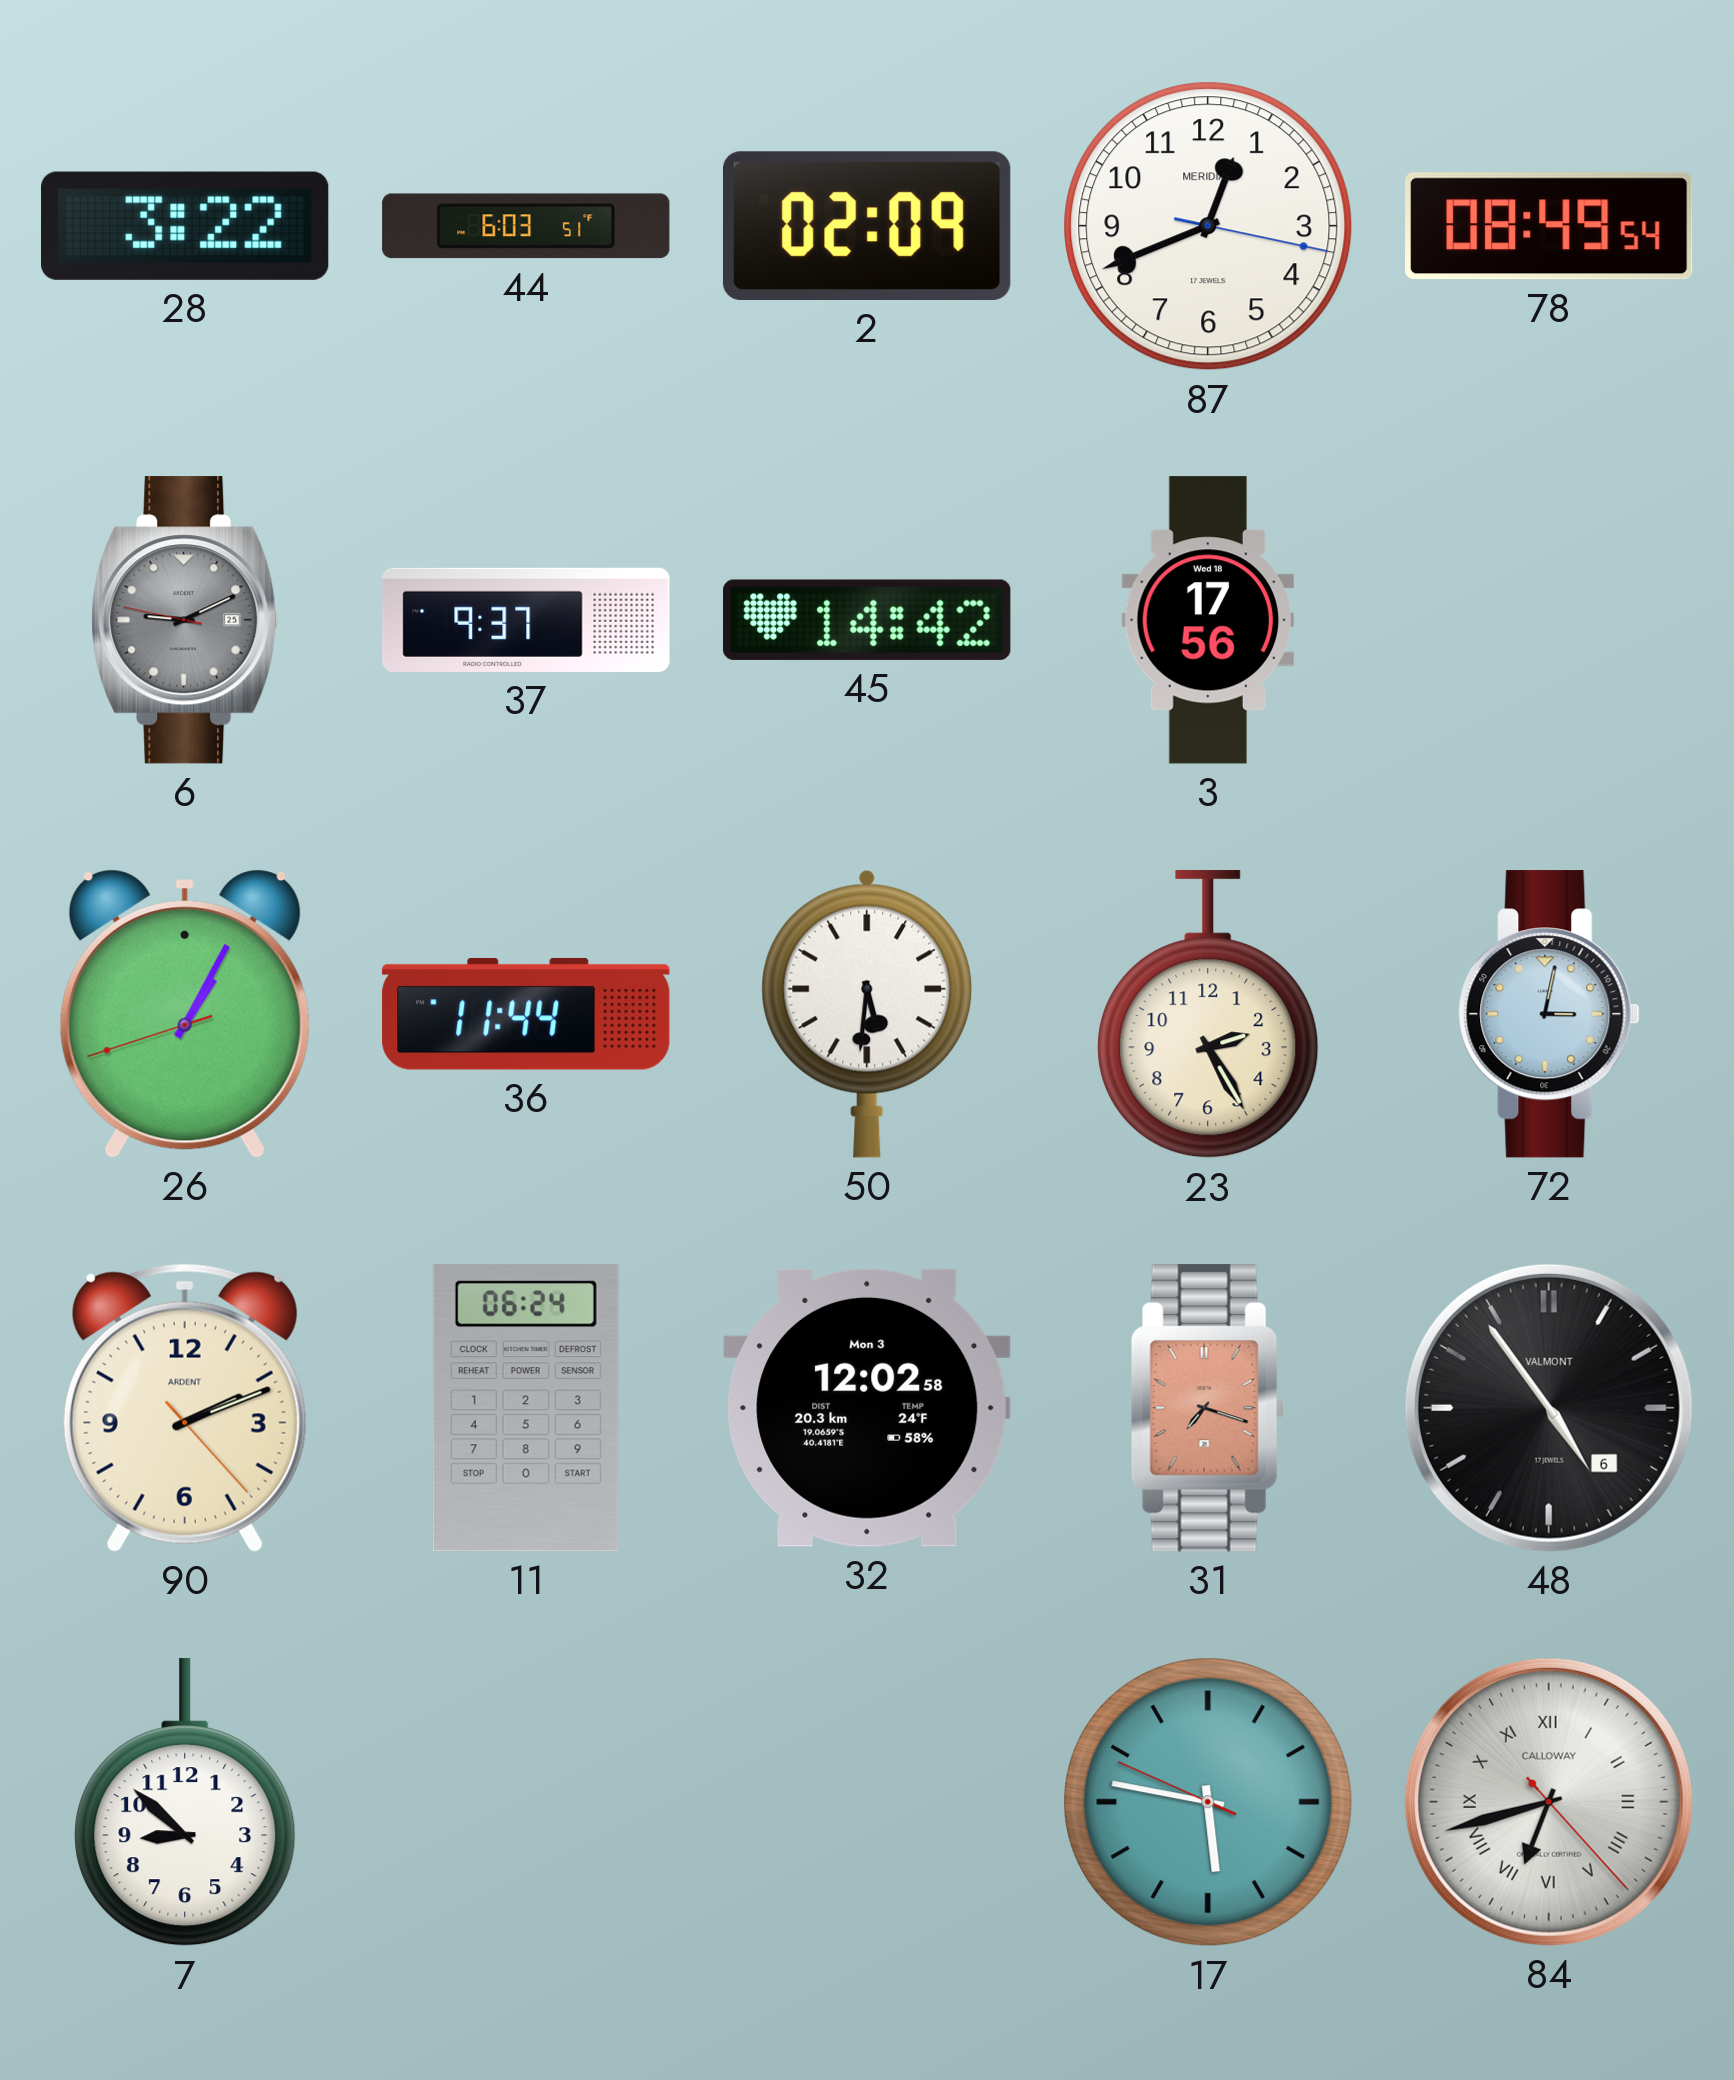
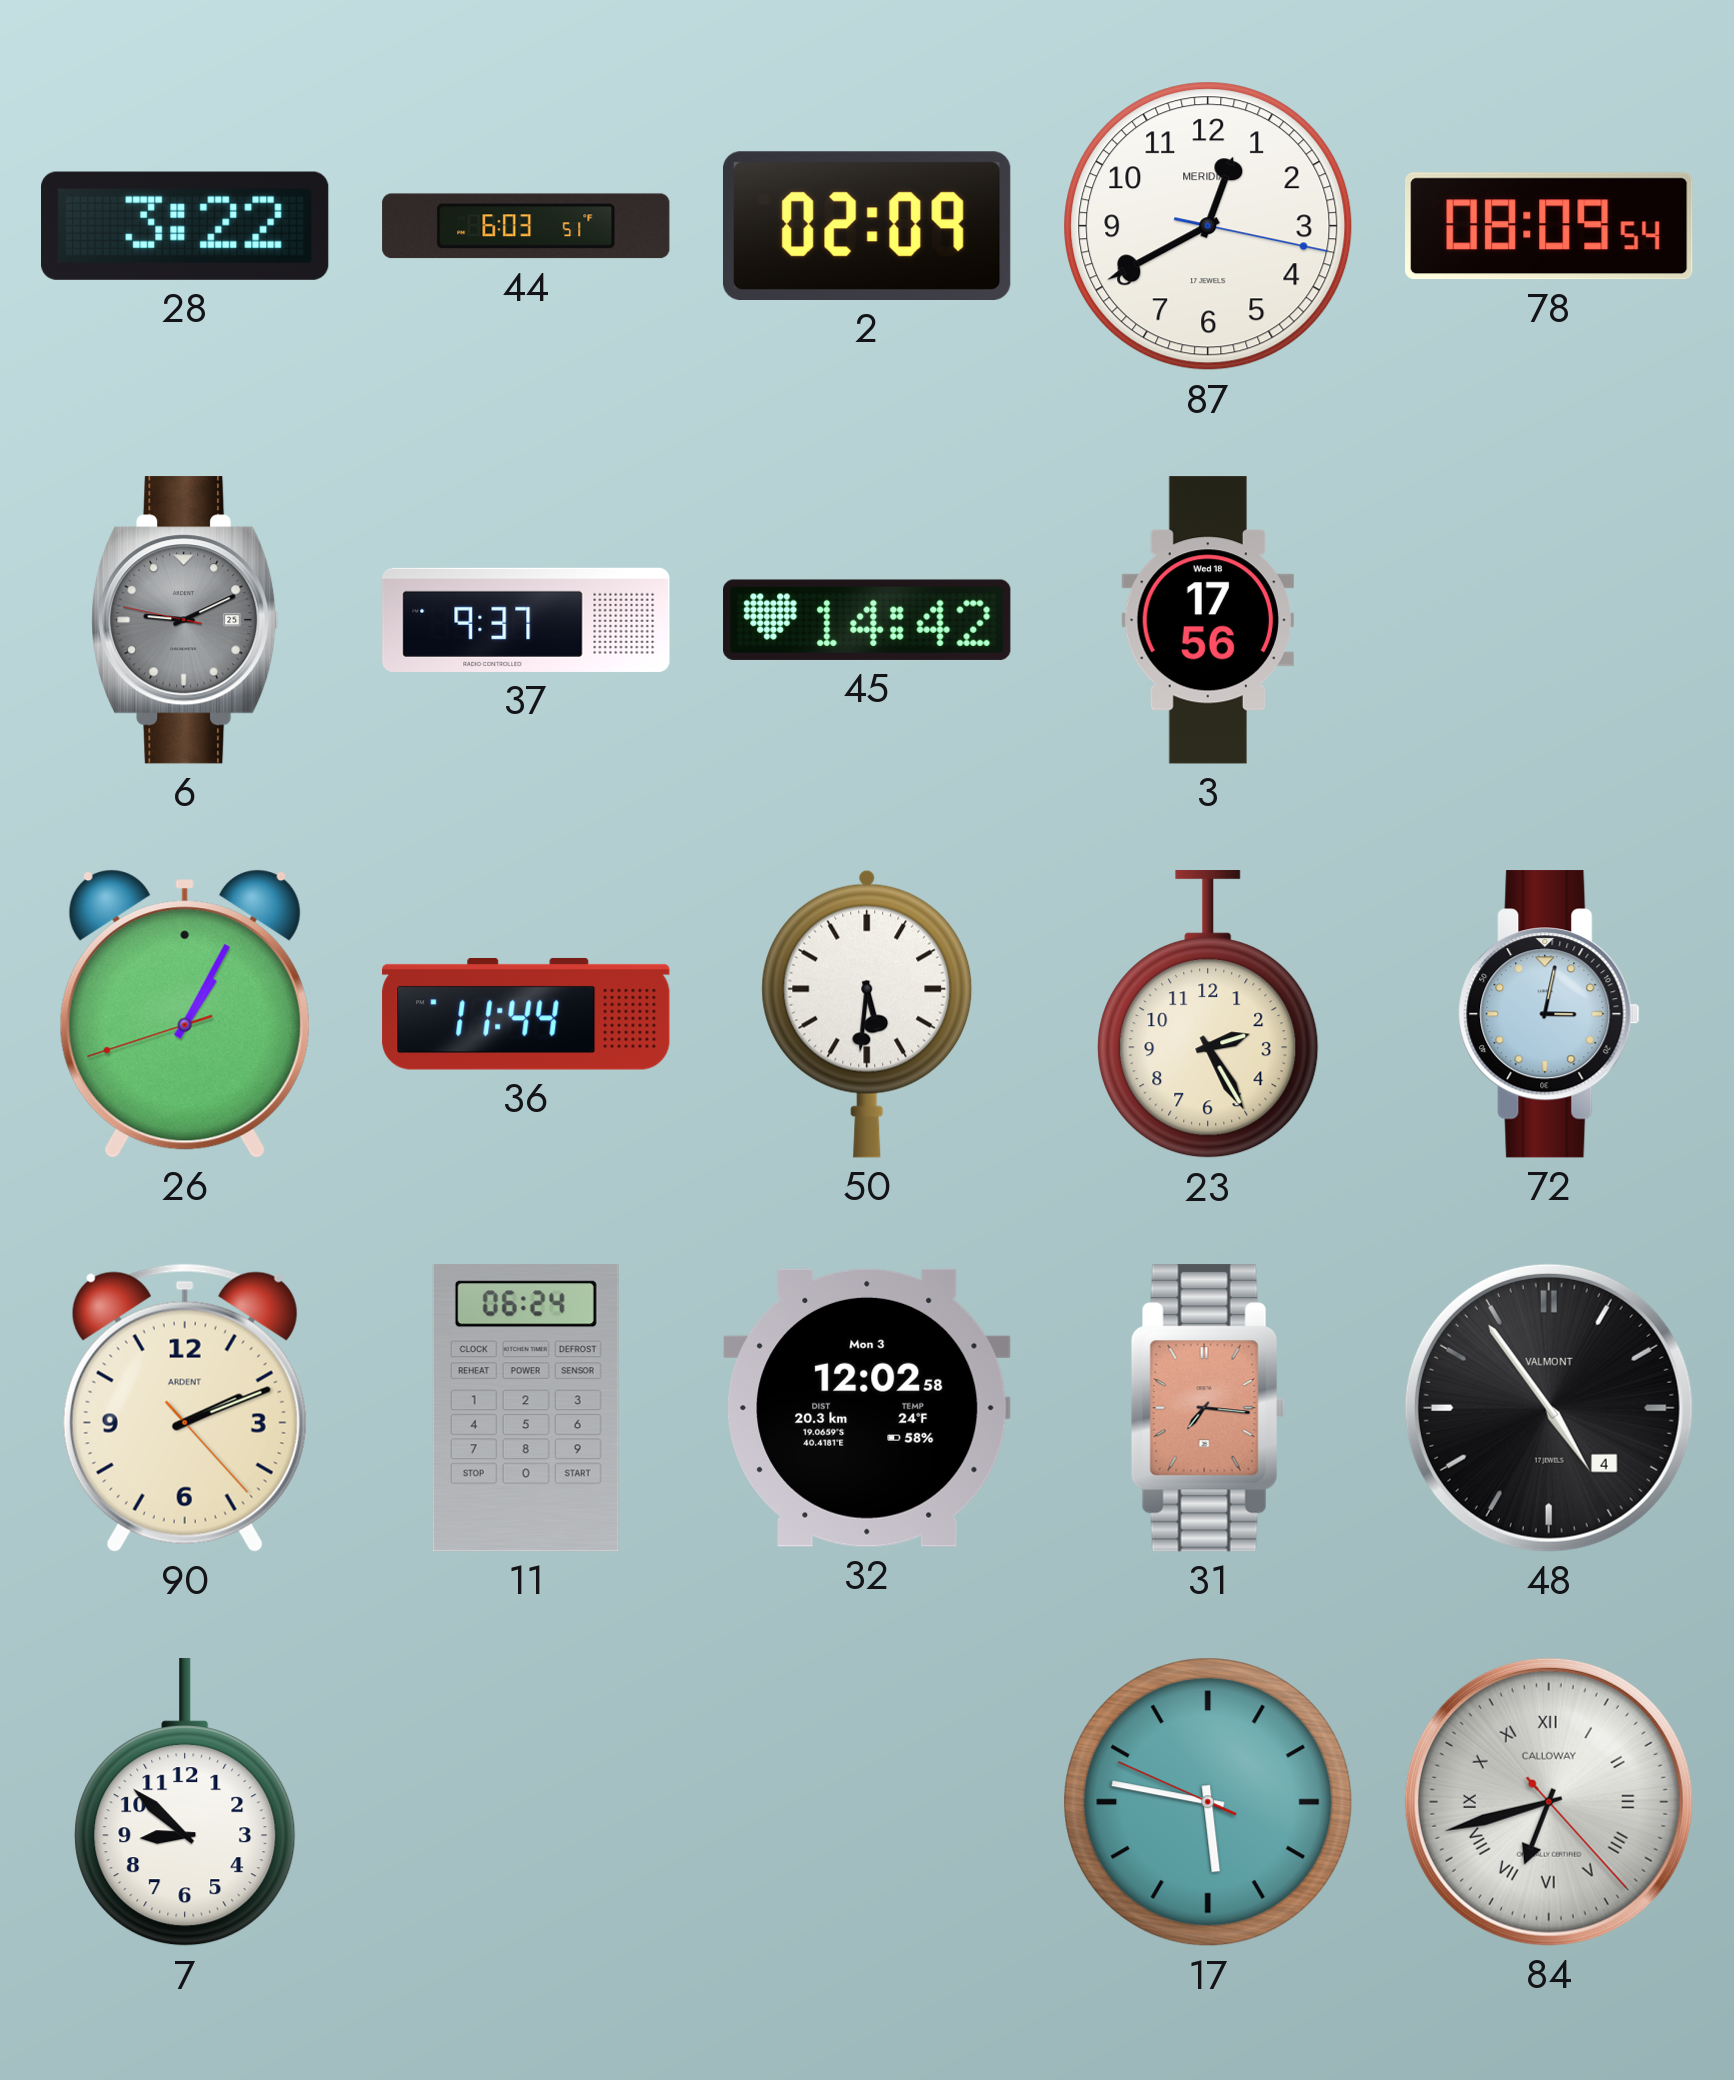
87: 12:41 -> 12:40
78: 08:49 -> 08:09
31: 7:18 -> 7:16
48 date: 6 -> 4
